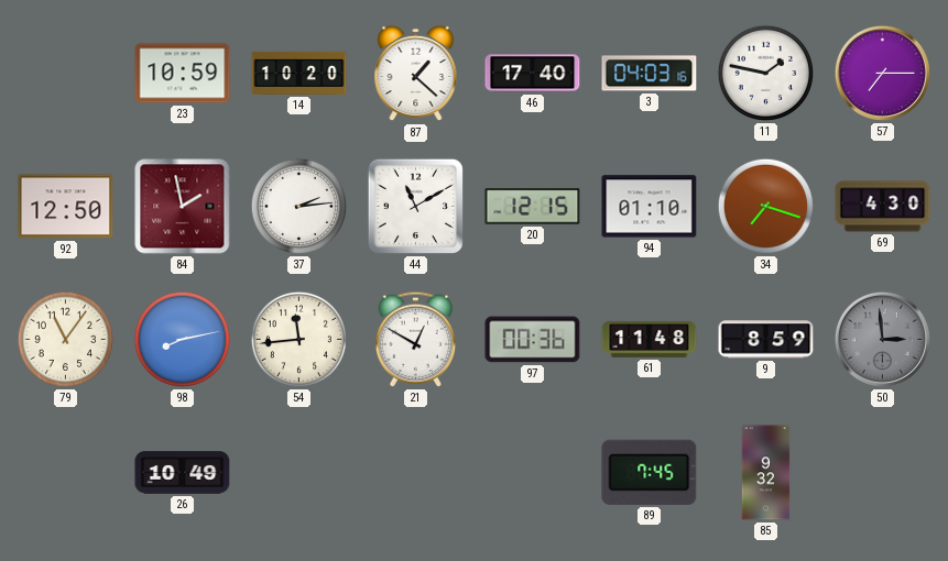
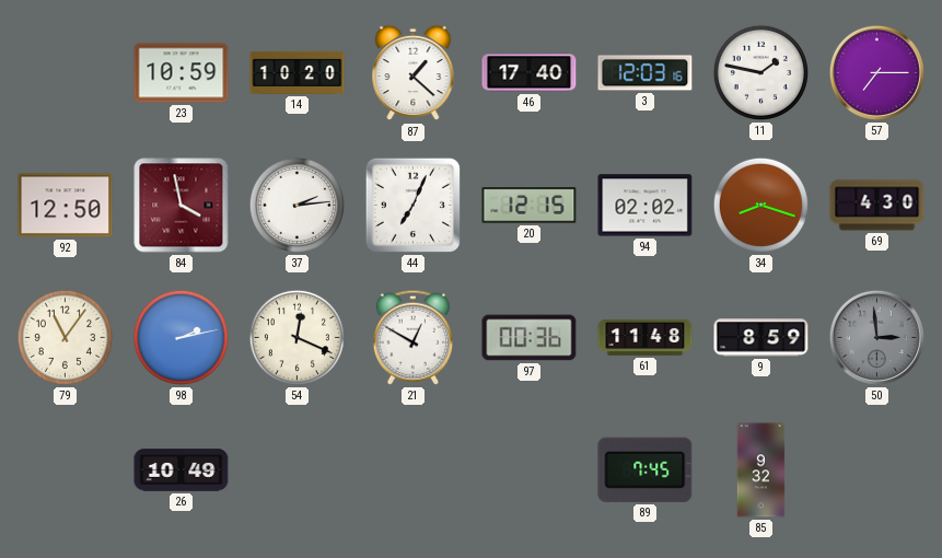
3: 04:03 -> 12:03
84: 1:58 -> 3:58
44: 11:10 -> 7:04
94: 01:10 -> 02:02
34: 7:18 -> 8:18
98: 8:13 -> 2:13
54: 11:44 -> 12:19
